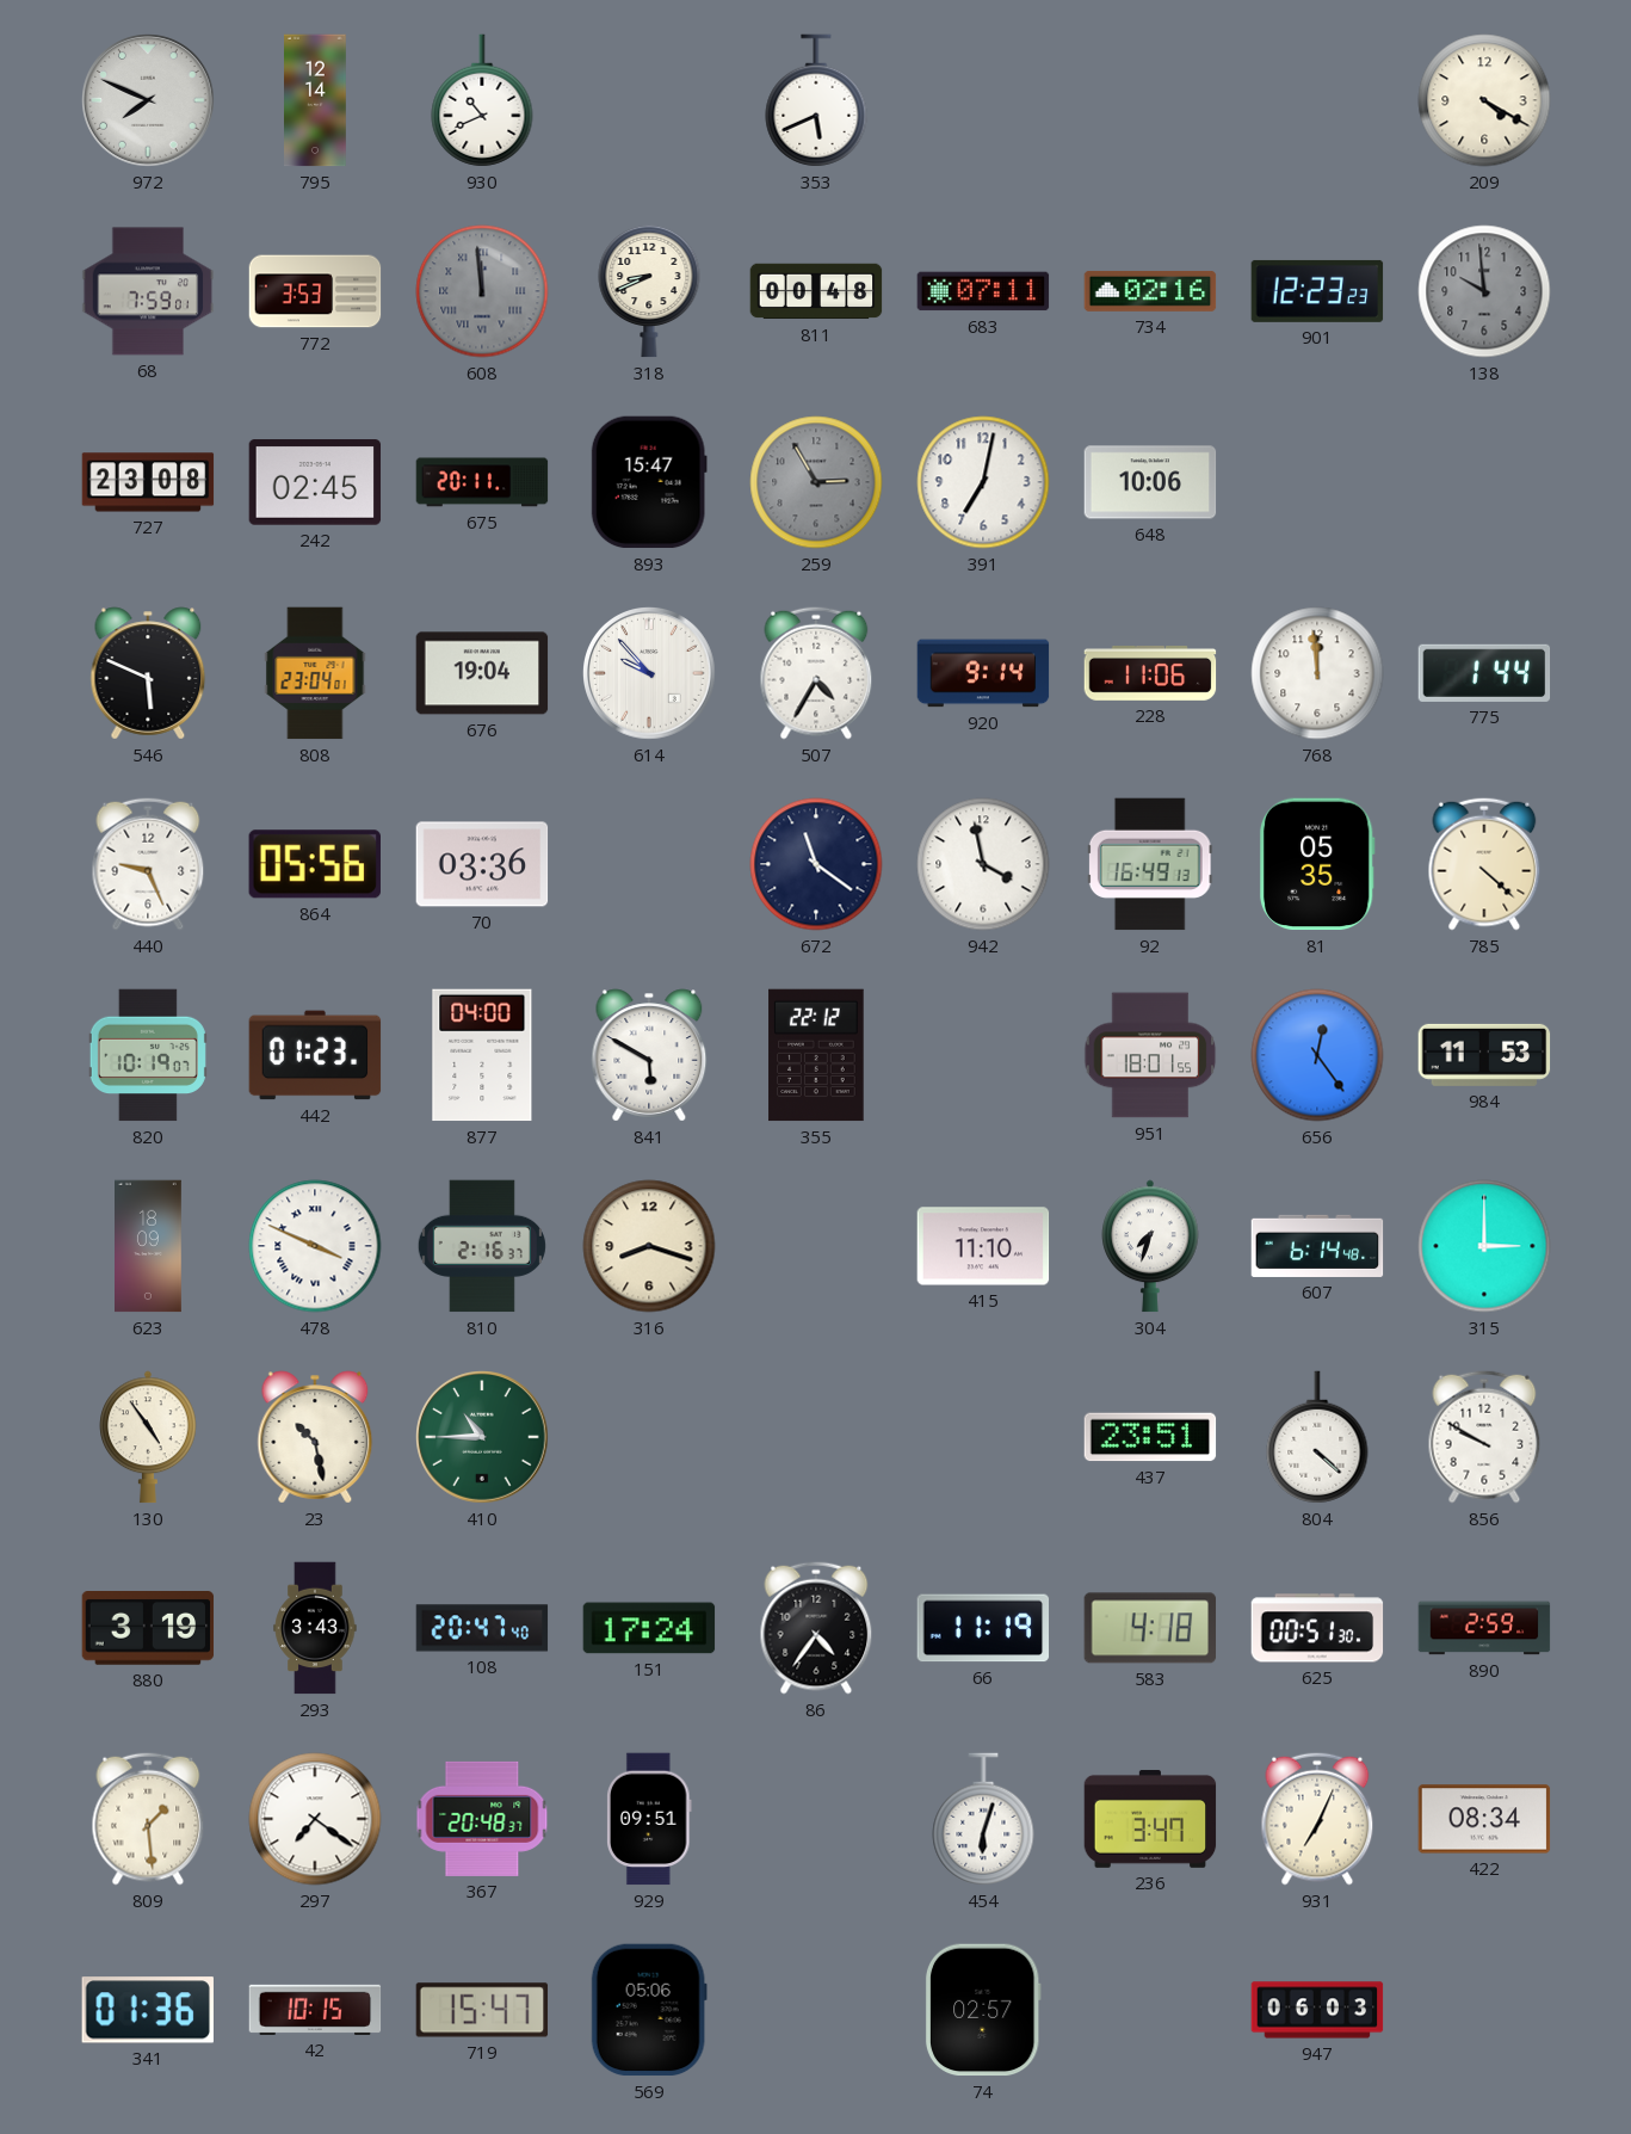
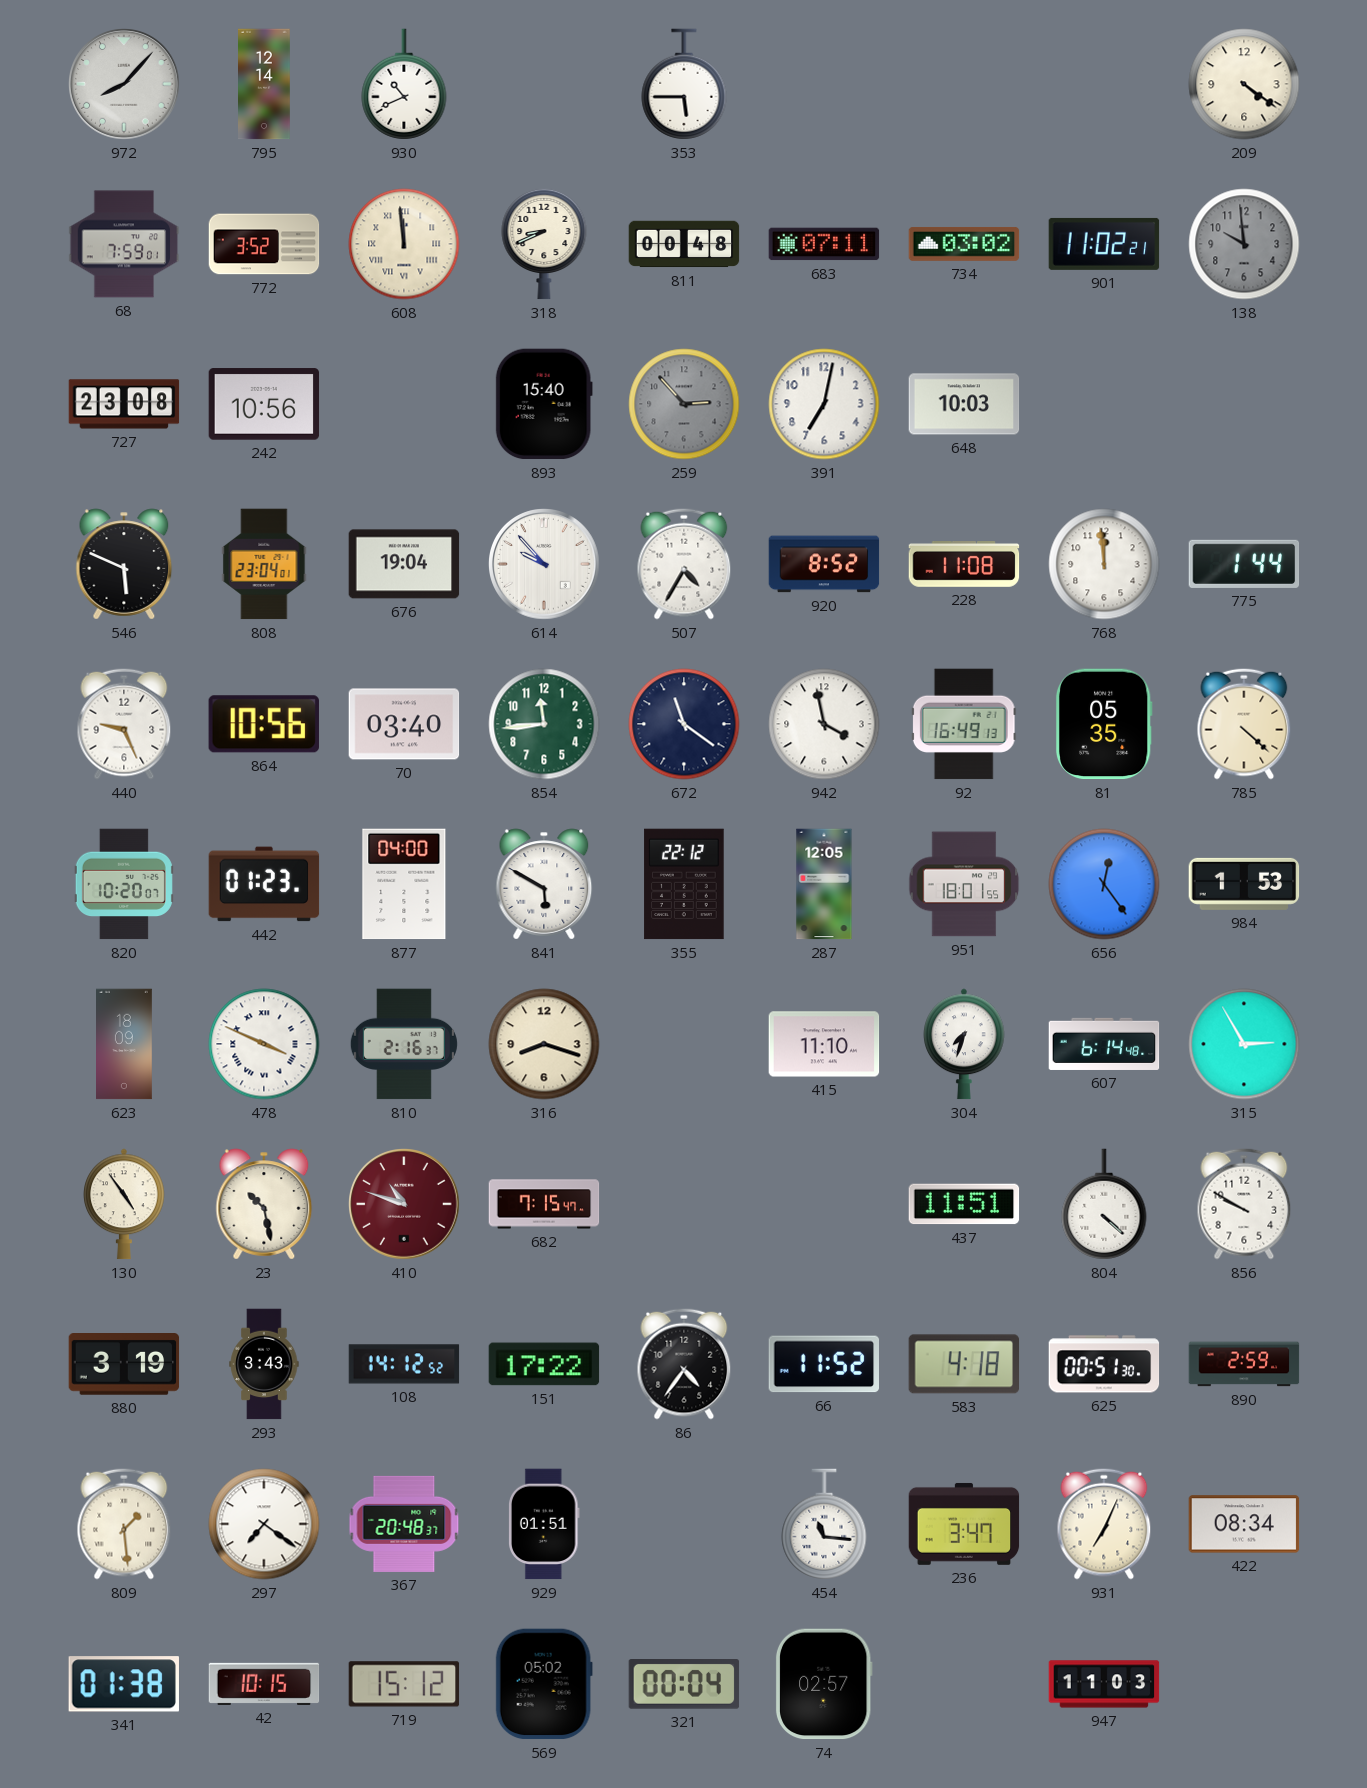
972: 7:49 -> 8:07
353: 5:41 -> 5:45
209: 4:20 -> 4:21
772: 3:53 -> 3:52
608 dial: grey -> cream
734: 02:16 -> 03:02
901: 12:23 -> 11:02
242: 02:45 -> 10:56
675: 20:11 -> none
893: 15:47 -> 15:40
259: 2:55 -> 2:53
648: 10:06 -> 10:03
920: 9:14 -> 8:52
228: 11:06 -> 11:08
864: 05:56 -> 10:56
70: 03:36 -> 03:40
854: none -> 11:44
820: 10:19 -> 10:20
287: none -> 12:05
984: 11:53 -> 1:53
315: 3:00 -> 2:55
410: 10:45 -> 10:48
410 dial: green -> burgundy
682: none -> 7:15
437: 23:51 -> 11:51
108: 20:47 -> 14:12
151: 17:24 -> 17:22
66: 11:19 -> 11:52
929: 09:51 -> 01:51
454: 6:03 -> 11:16
341: 01:36 -> 01:38
719: 15:47 -> 15:12
569: 05:06 -> 05:02
321: none -> 00:04
947: 06:03 -> 11:03
